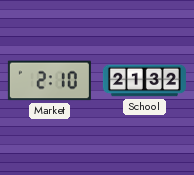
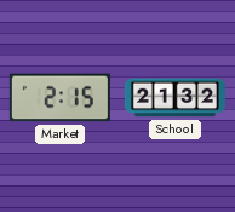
Market: 2:10 -> 2:15
